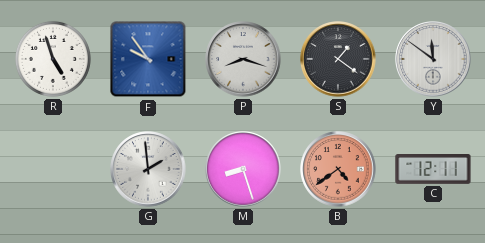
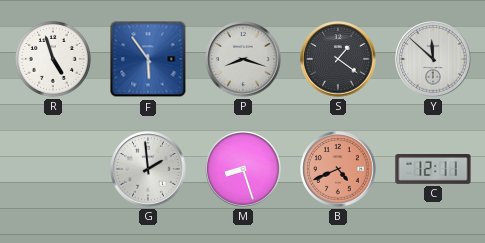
F: 9:54 -> 5:54
Y: 11:51 -> 11:52
B: 4:39 -> 4:41
